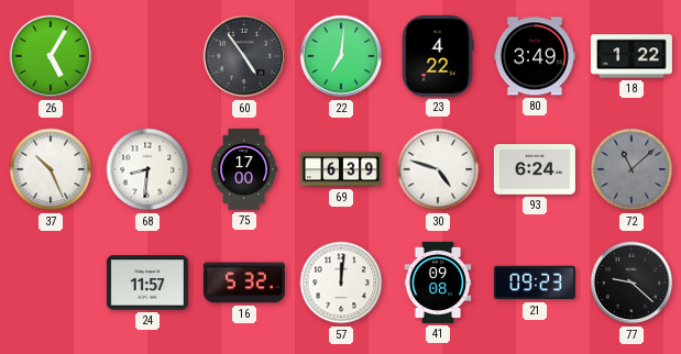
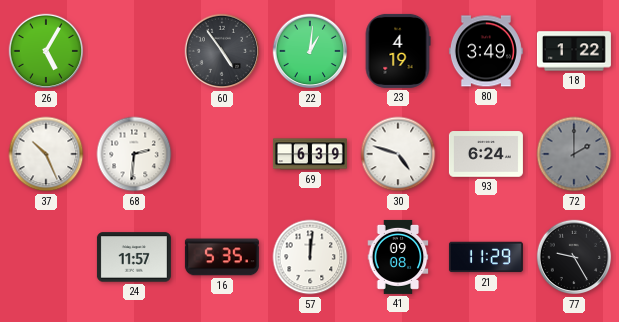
22: 7:01 -> 1:01
23: 4:22 -> 4:19
68: 8:31 -> 2:31
75: 17:00 -> none
72: 11:08 -> 2:00
16: 5:32 -> 5:35
21: 09:23 -> 11:29
77: 9:22 -> 9:25
